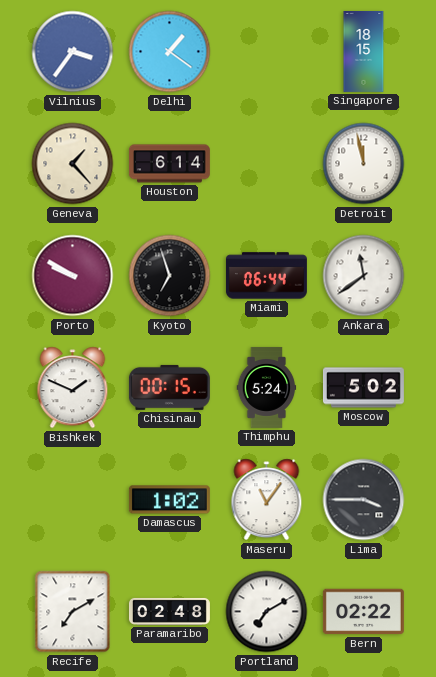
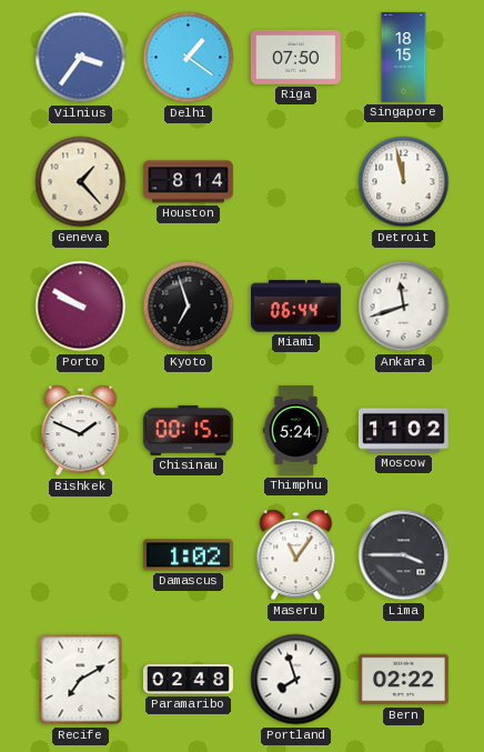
Riga: none -> 07:50
Houston: 6:14 -> 8:14
Ankara: 11:39 -> 11:42
Moscow: 5:02 -> 11:02
Portland: 7:10 -> 7:57
